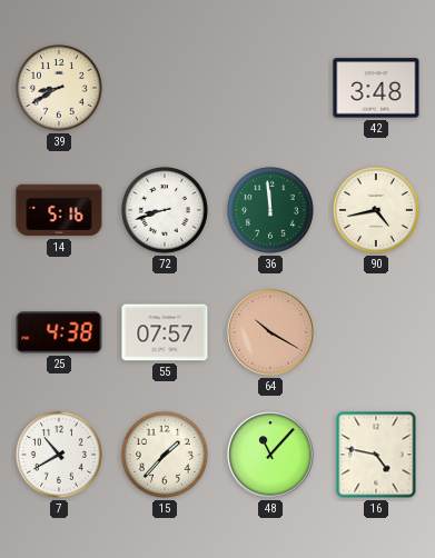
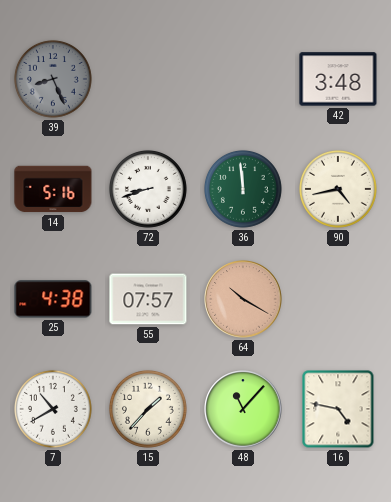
39: 8:40 -> 8:26
39 dial: cream -> grey
